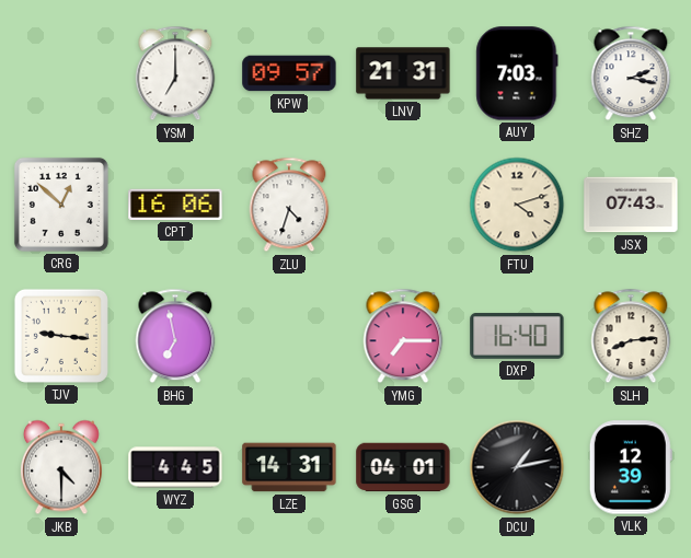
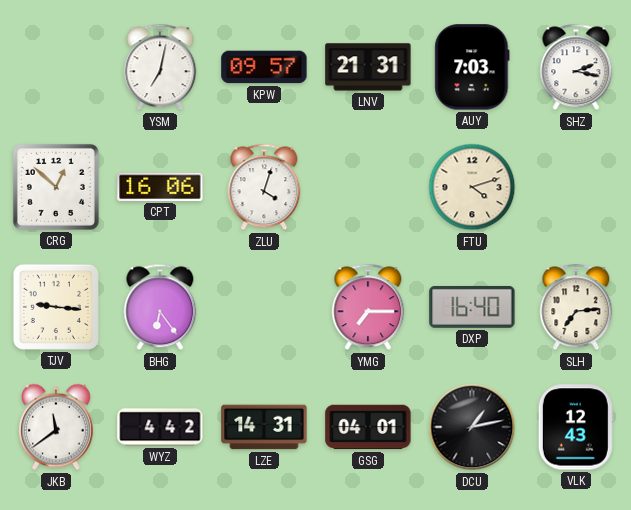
YSM: 7:00 -> 7:02
ZLU: 4:33 -> 4:03
JSX: 07:43 -> none
BHG: 6:58 -> 6:24
SLH: 8:14 -> 7:14
JKB: 4:30 -> 11:39
WYZ: 4:45 -> 4:42
VLK: 12:39 -> 12:43
